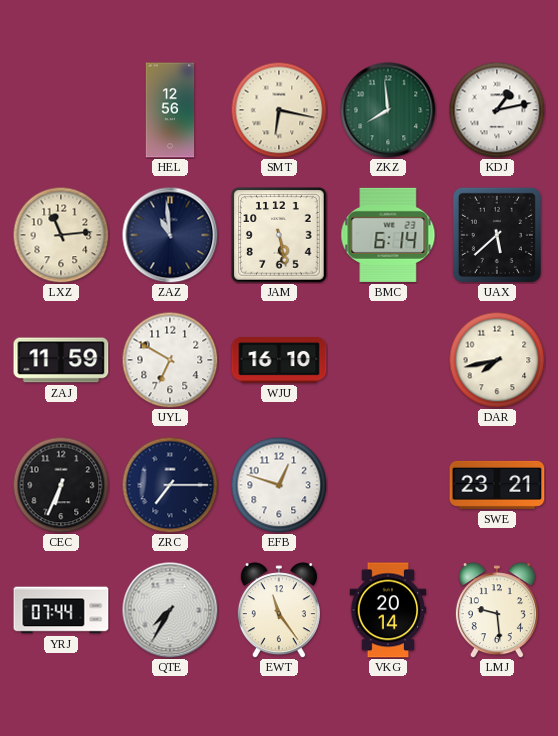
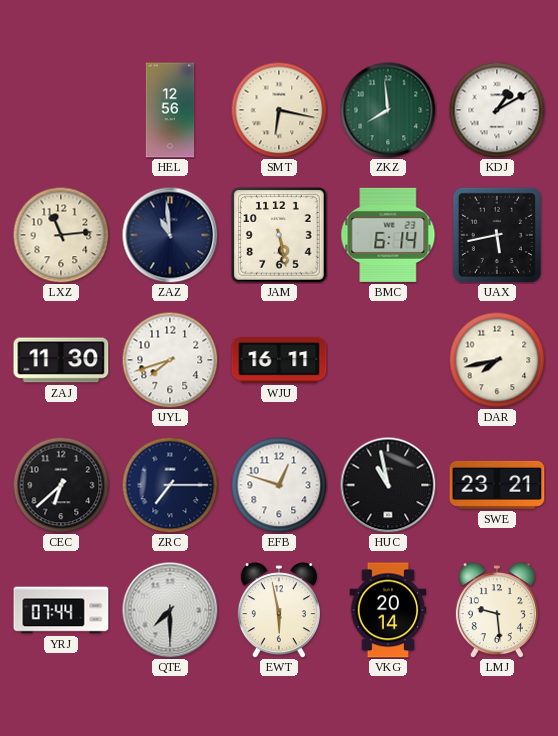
KDJ: 1:13 -> 1:10
UAX: 5:38 -> 5:43
ZAJ: 11:59 -> 11:30
UYL: 6:50 -> 7:42
WJU: 16:10 -> 16:11
CEC: 6:34 -> 6:38
HUC: none -> 10:58
QTE: 7:35 -> 7:30
EWT: 11:24 -> 5:58
